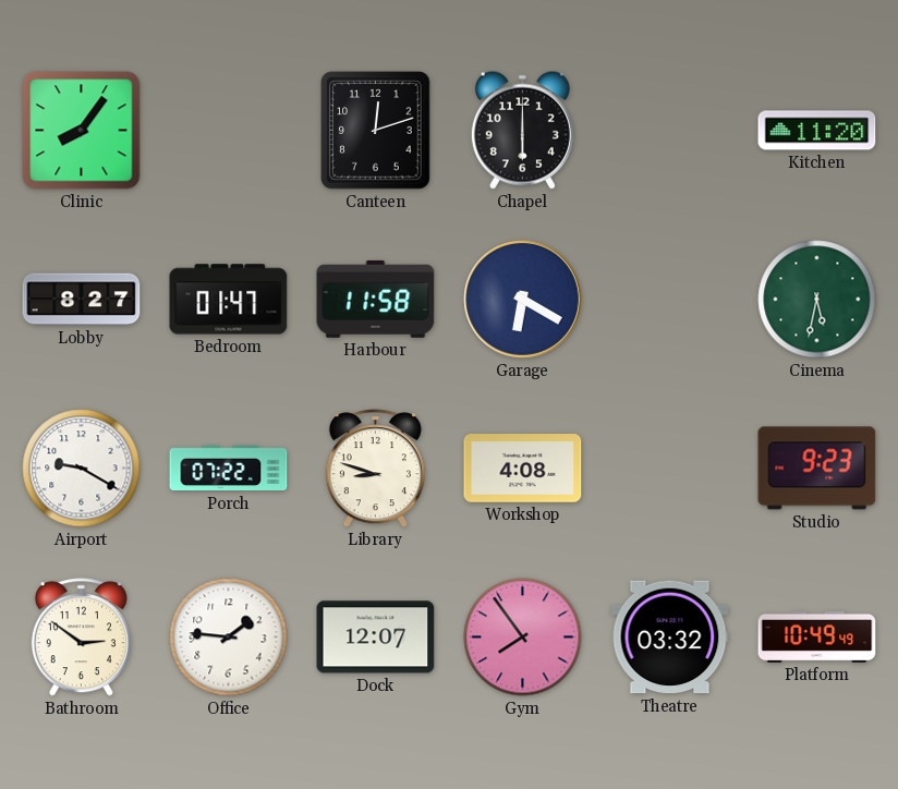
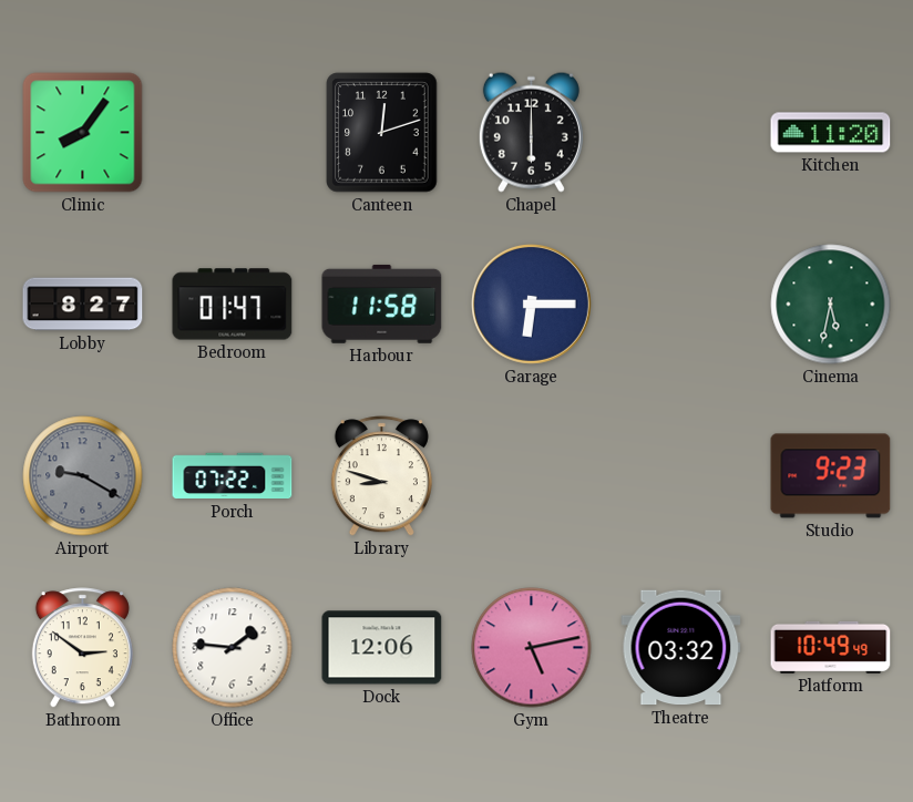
Garage: 6:20 -> 6:15
Airport dial: white -> grey
Workshop: 4:08 -> none
Dock: 12:07 -> 12:06
Gym: 7:54 -> 5:13
